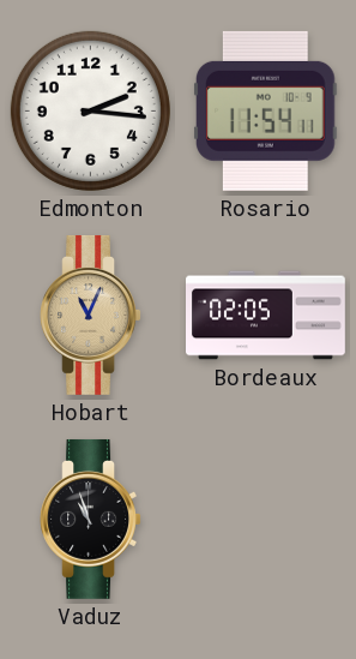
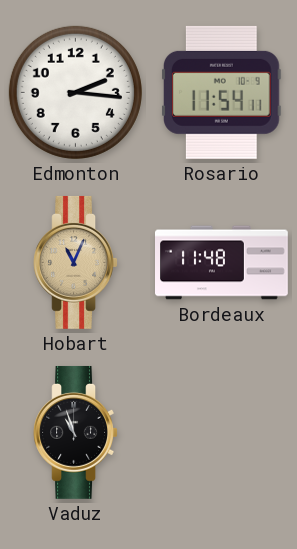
Bordeaux: 02:05 -> 11:48
